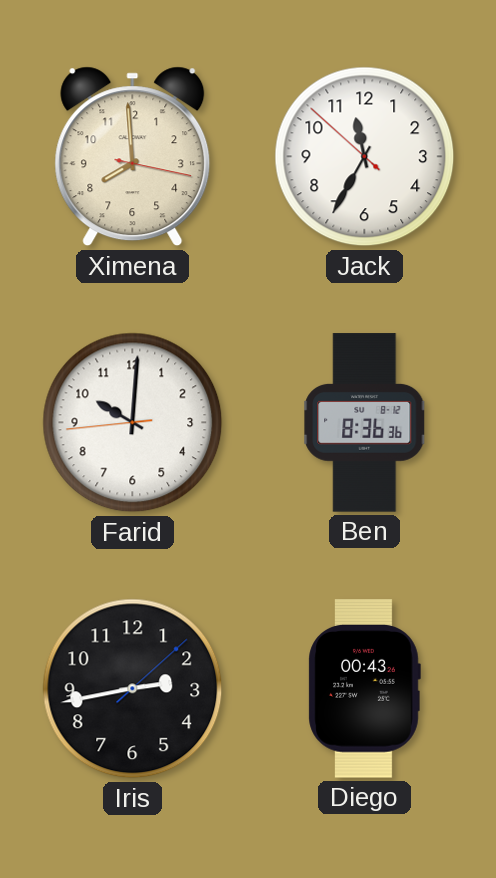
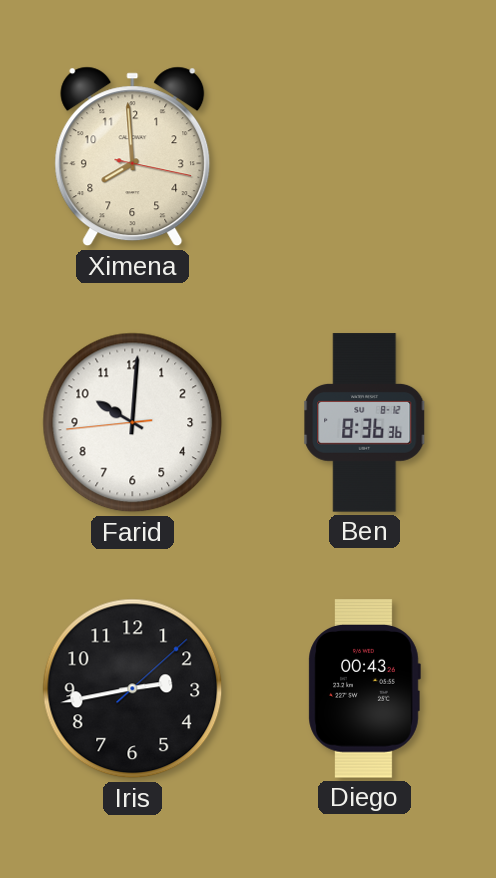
Jack: 11:34 -> none
